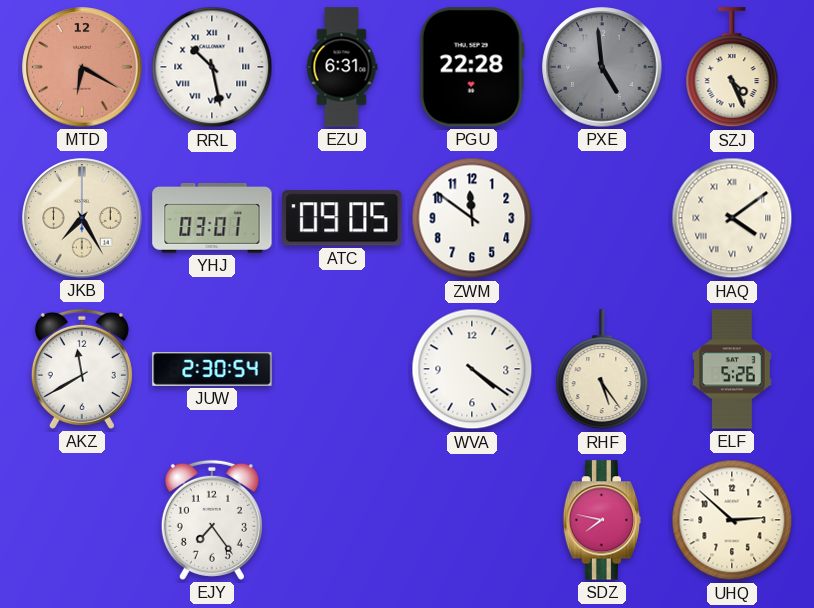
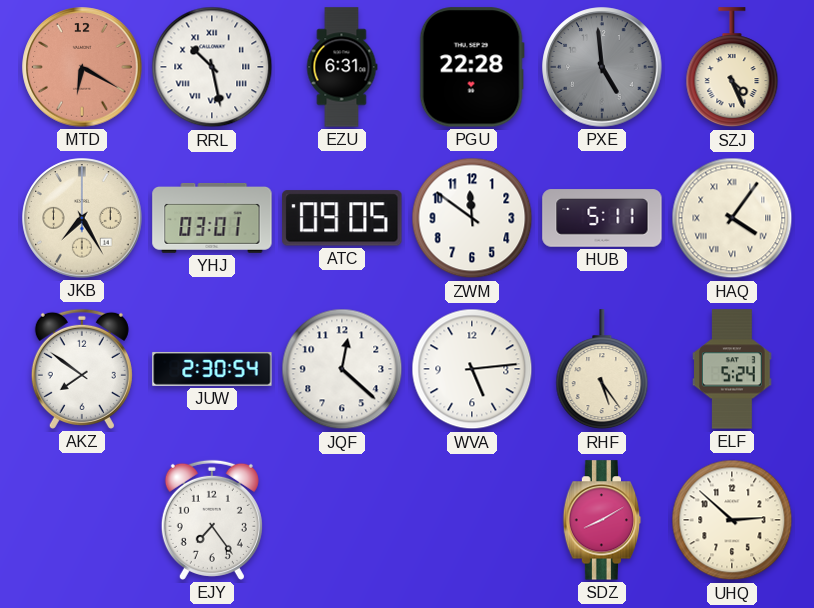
HUB: none -> 5:11
HAQ: 4:09 -> 4:06
AKZ: 11:40 -> 7:51
JQF: none -> 12:22
WVA: 4:21 -> 5:14
ELF: 5:26 -> 5:24
SDZ: 7:47 -> 8:10
